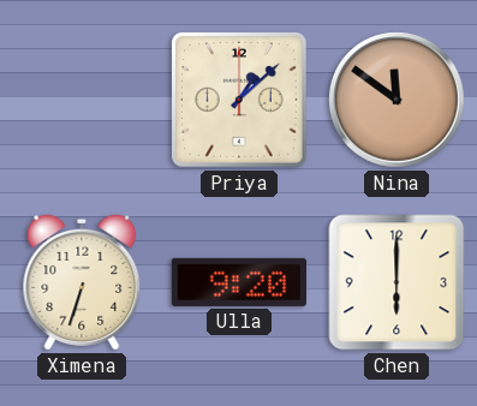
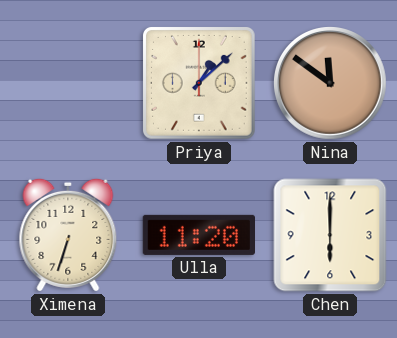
Ulla: 9:20 -> 11:20
